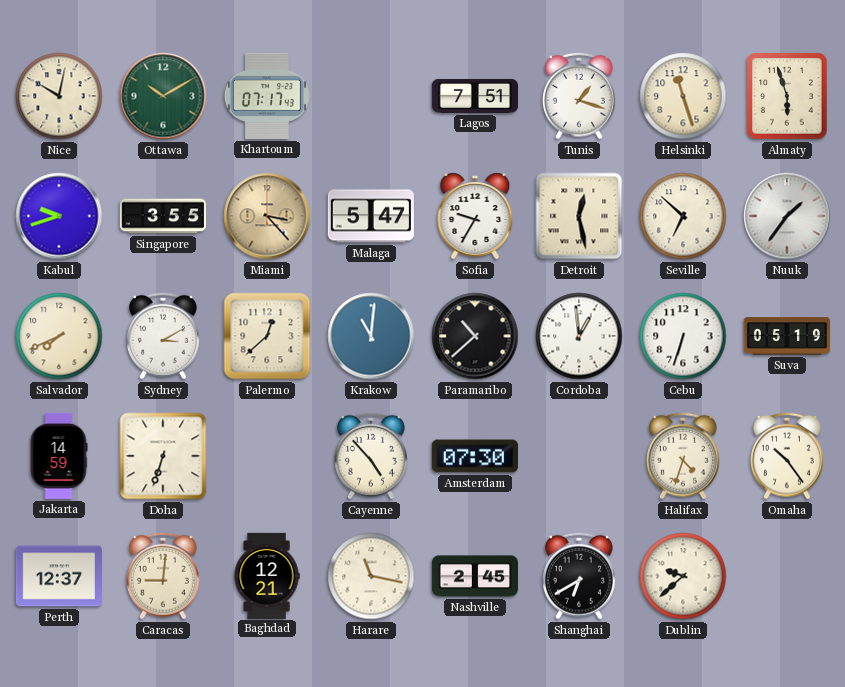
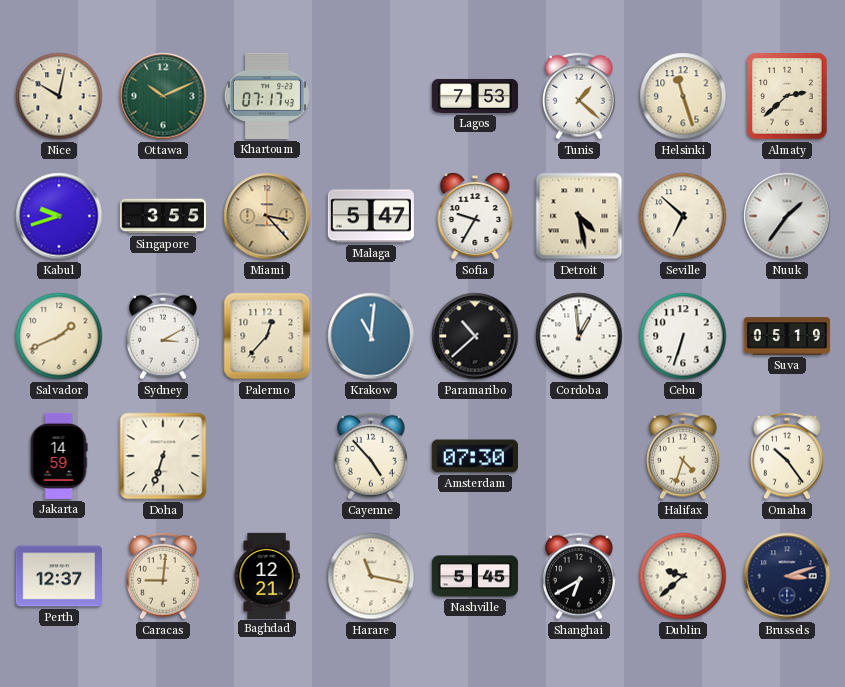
Ottawa: 10:10 -> 10:11
Lagos: 7:51 -> 7:53
Tunis: 1:18 -> 1:22
Almaty: 5:57 -> 2:38
Detroit: 12:28 -> 4:28
Salvador: 7:41 -> 1:41
Palermo: 12:38 -> 12:37
Nashville: 2:45 -> 5:45
Brussels: none -> 3:12
